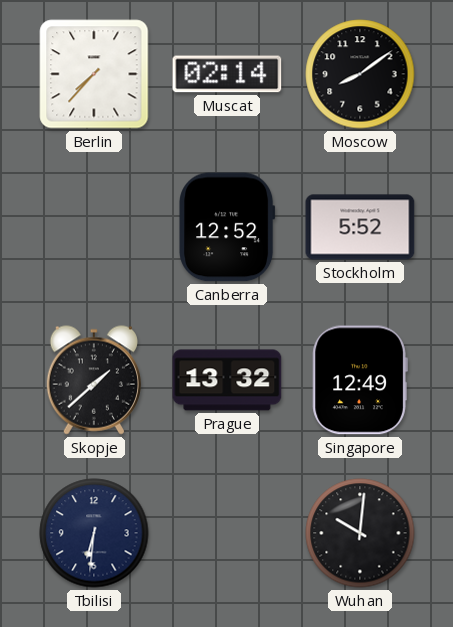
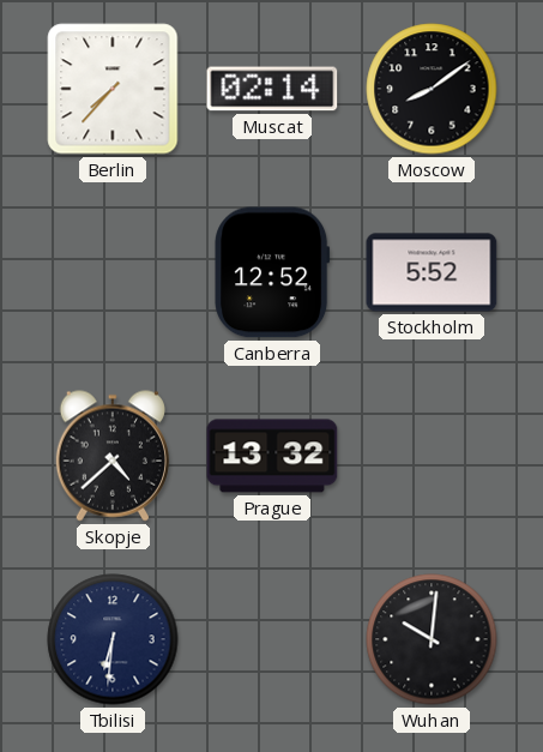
Skopje: 1:38 -> 4:38
Singapore: 12:49 -> none
